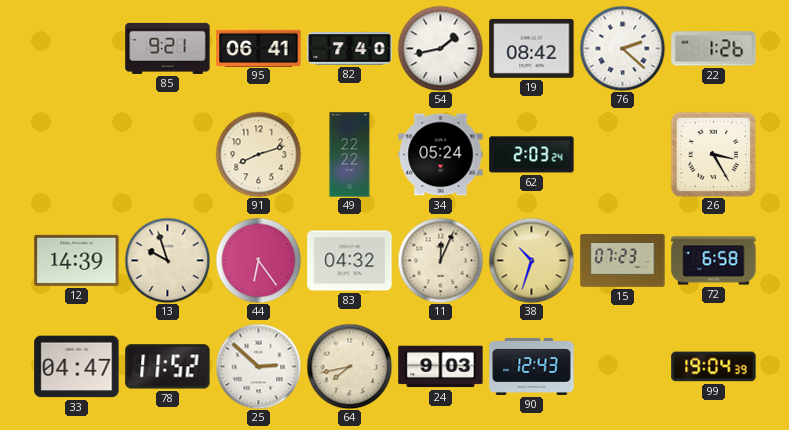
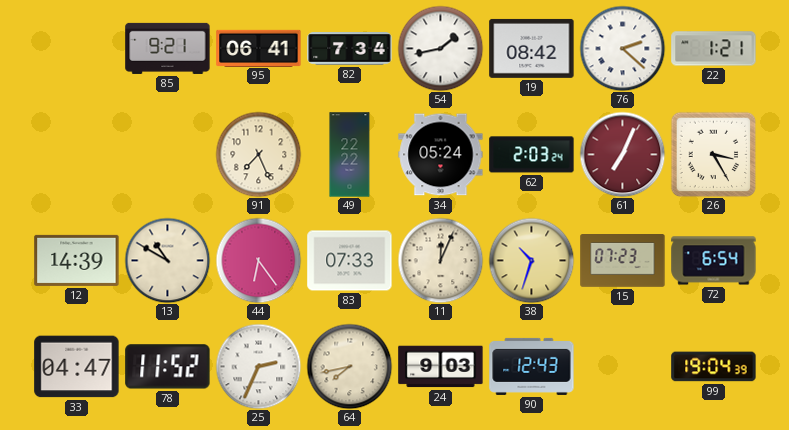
82: 7:40 -> 7:34
22: 1:26 -> 1:21
91: 8:12 -> 7:26
61: none -> 7:04
13: 9:57 -> 10:50
83: 04:32 -> 07:33
72: 6:58 -> 6:54
25: 2:52 -> 2:34
